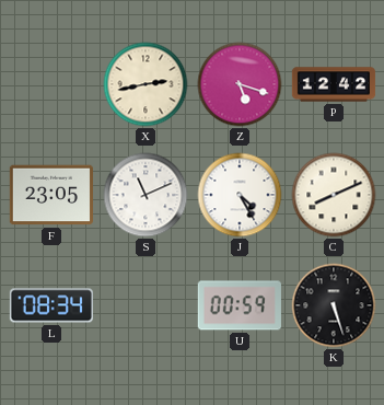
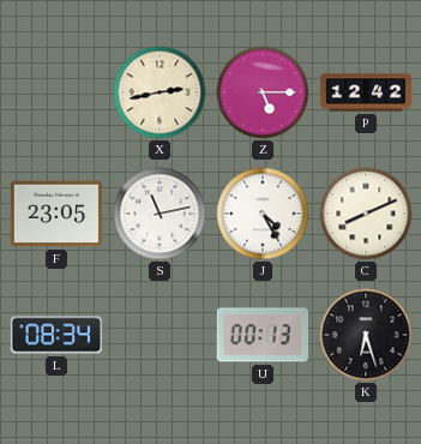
Z: 5:18 -> 5:15
S: 11:11 -> 11:13
U: 00:59 -> 00:13
K: 5:27 -> 6:27
